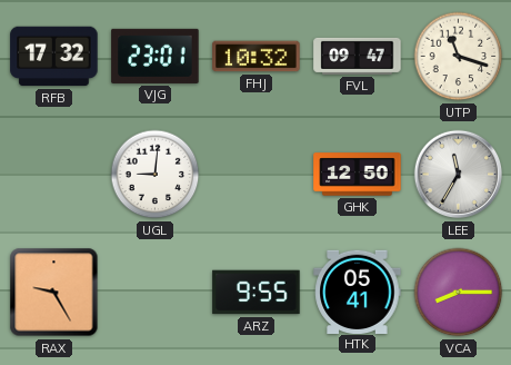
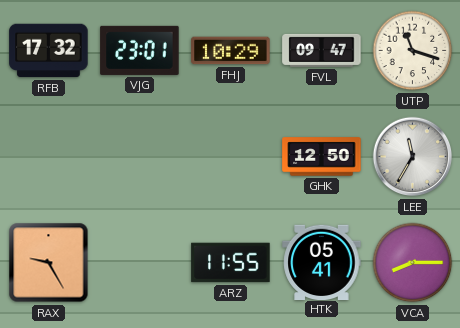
FHJ: 10:32 -> 10:29
UGL: 9:01 -> none
ARZ: 9:55 -> 11:55
